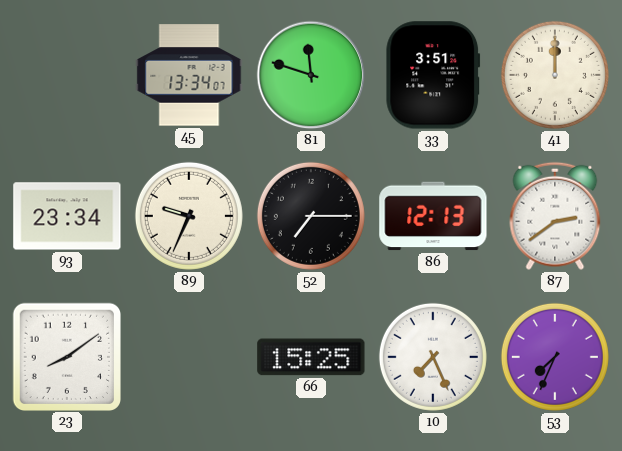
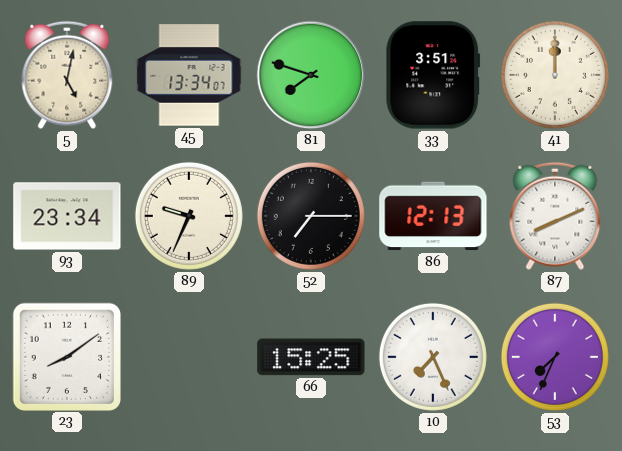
5: none -> 5:02
81: 11:48 -> 7:48
87: 2:39 -> 8:11
